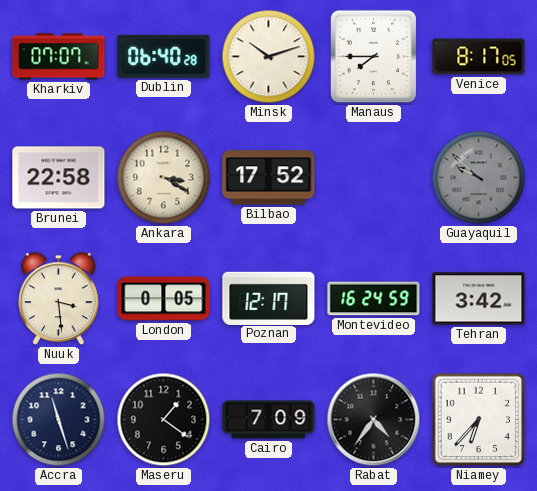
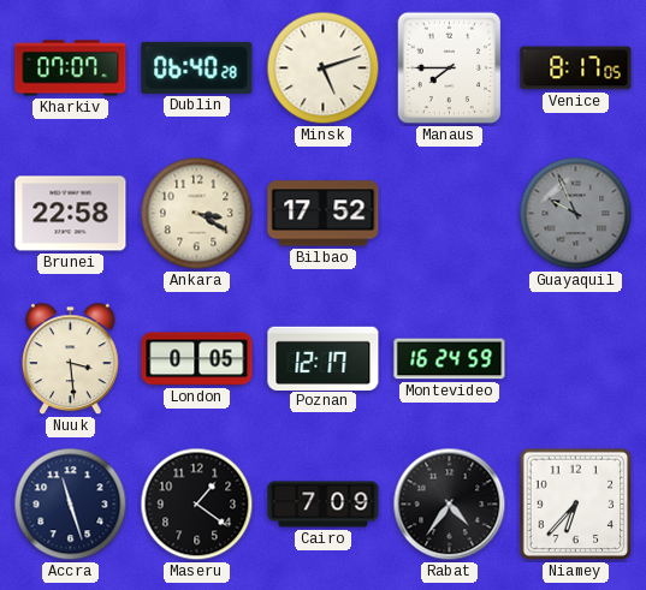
Minsk: 10:12 -> 5:12
Guayaquil: 9:52 -> 9:56
Tehran: 3:42 -> none
